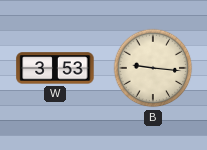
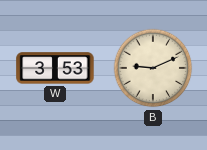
B: 9:16 -> 9:11
